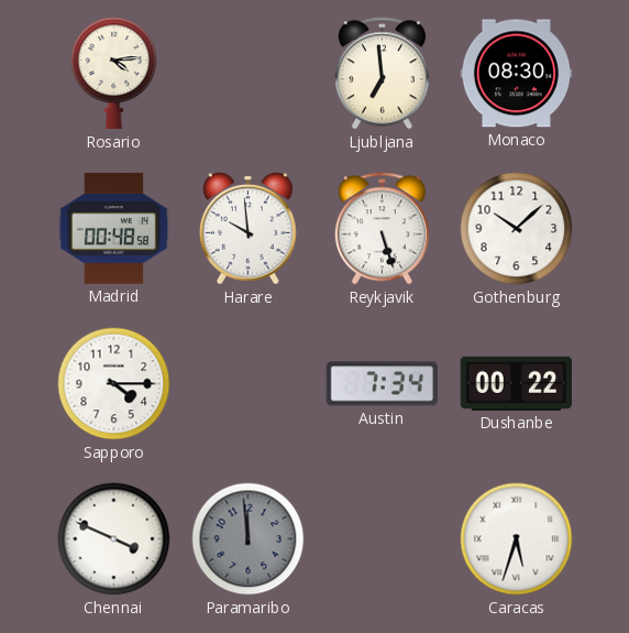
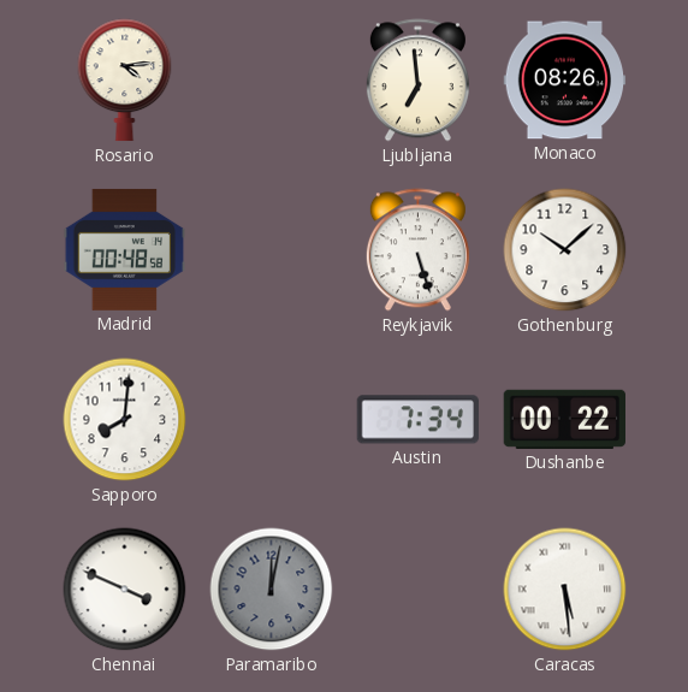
Monaco: 08:30 -> 08:26
Harare: 9:59 -> none
Sapporo: 4:15 -> 8:01
Paramaribo: 11:59 -> 12:02
Caracas: 5:33 -> 5:29
